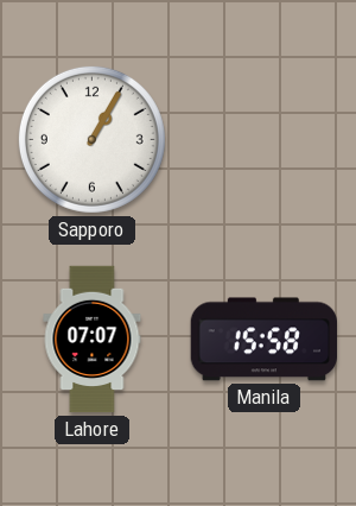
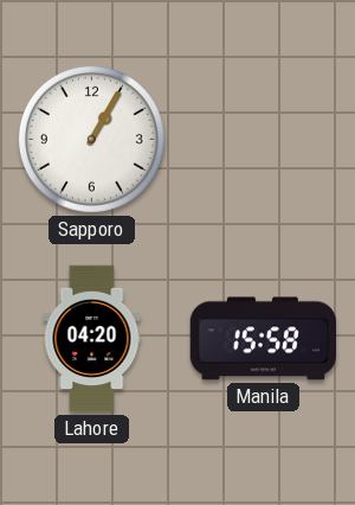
Lahore: 07:07 -> 04:20
